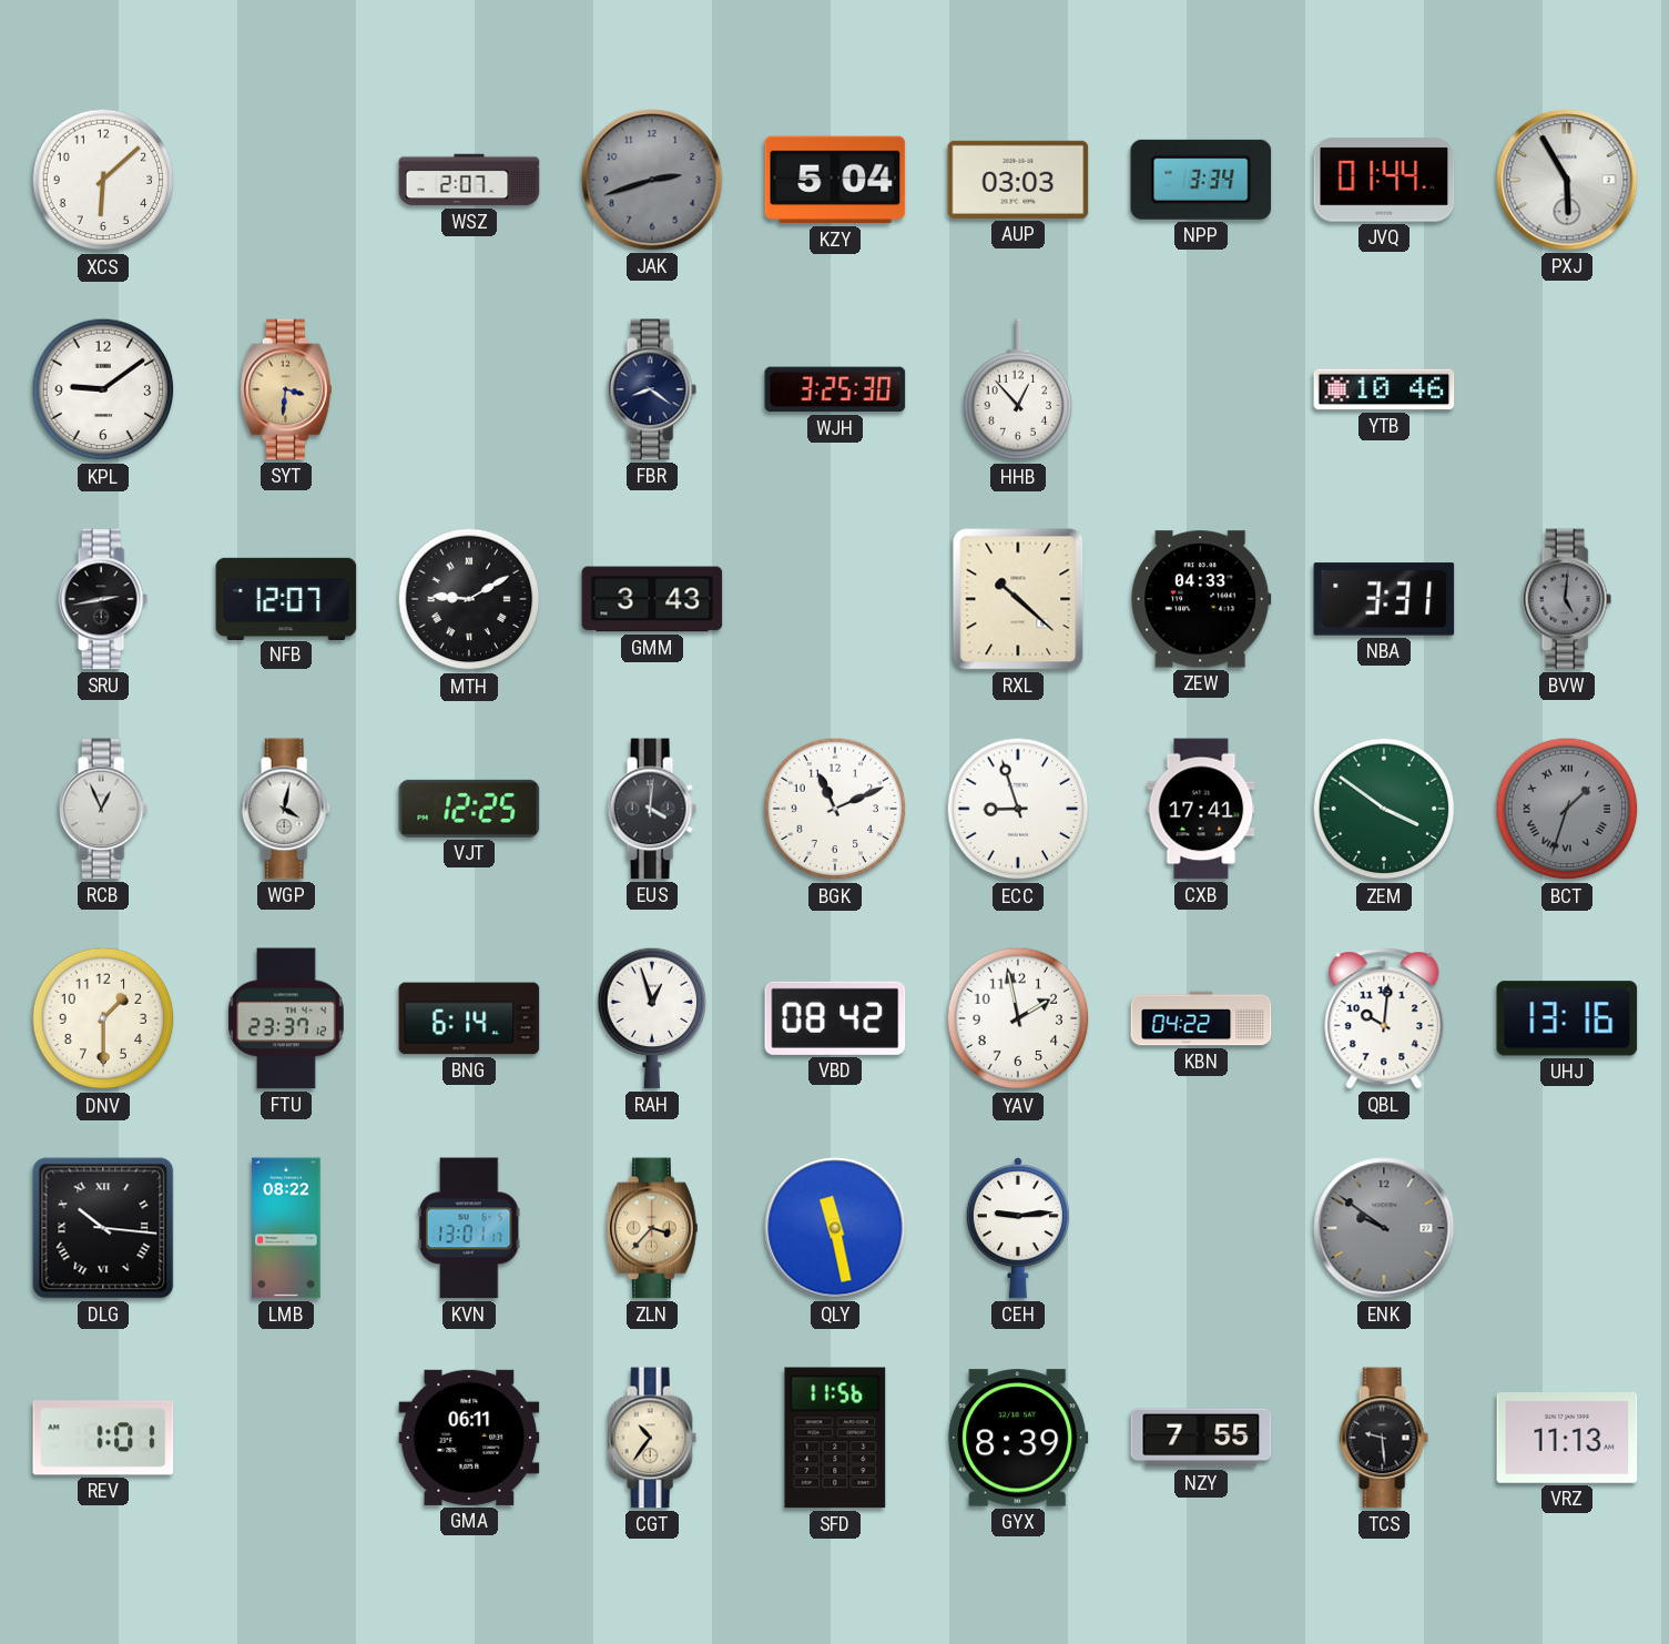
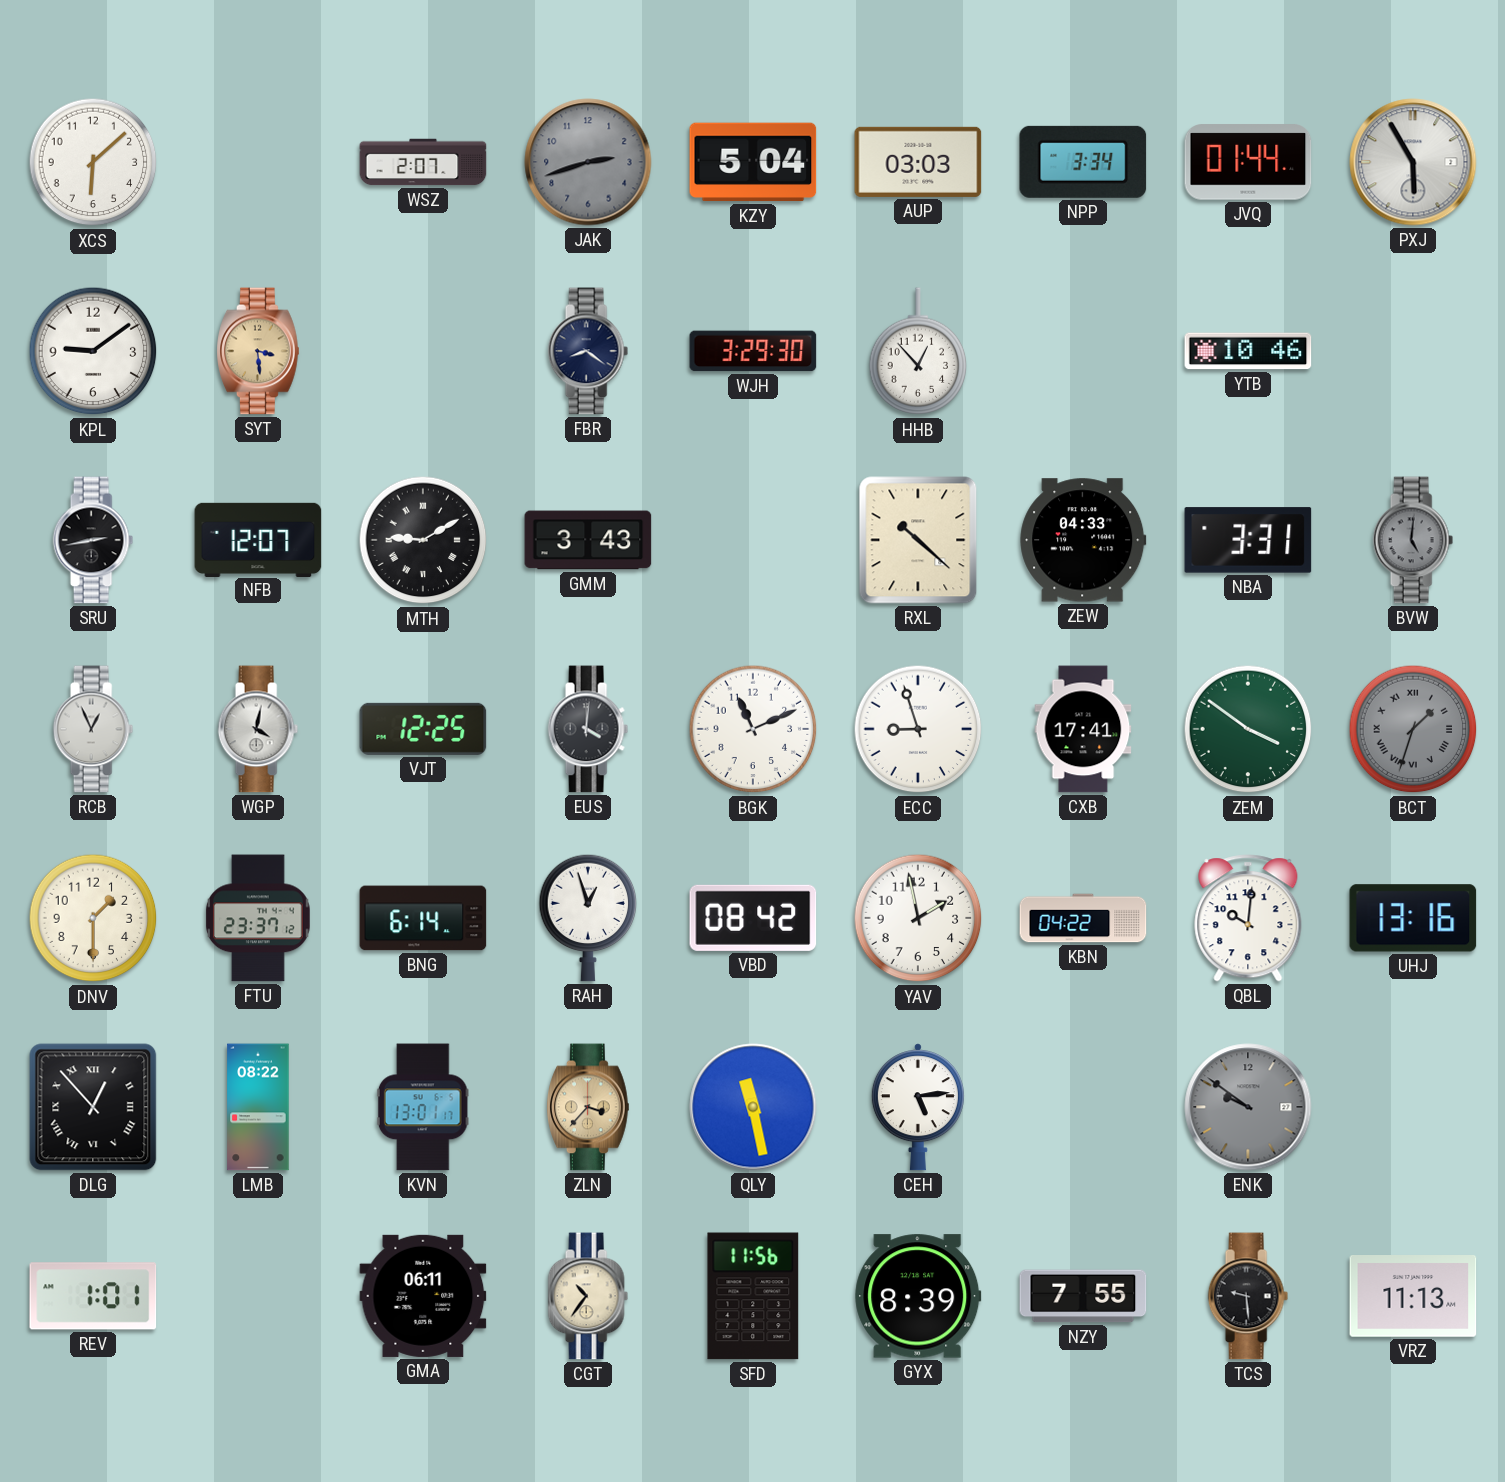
SYT: 3:31 -> 3:29
WJH: 3:25 -> 3:29
DLG: 10:16 -> 12:53
CEH: 9:14 -> 5:14
